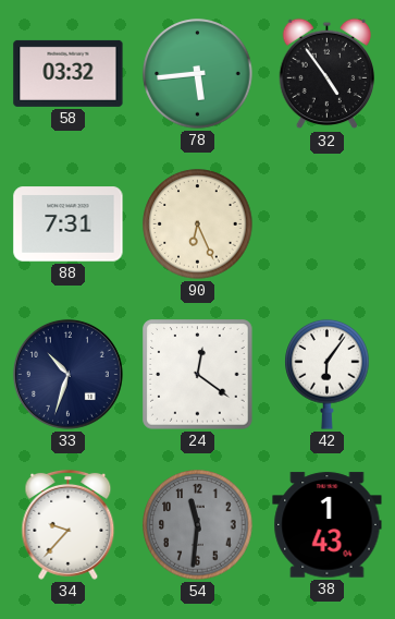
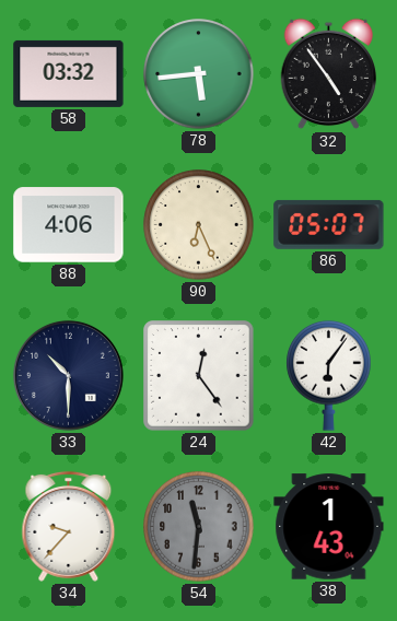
88: 7:31 -> 4:06
86: none -> 05:07
33: 10:33 -> 10:30
24: 12:21 -> 12:24
